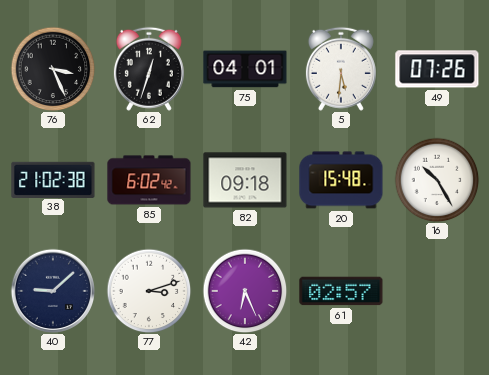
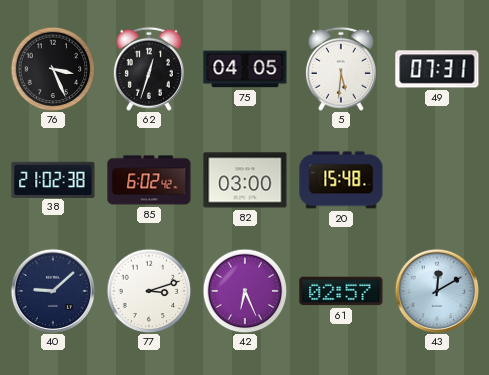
75: 04:01 -> 04:05
49: 07:26 -> 07:31
82: 09:18 -> 03:00
16: 10:25 -> none
43: none -> 12:10
